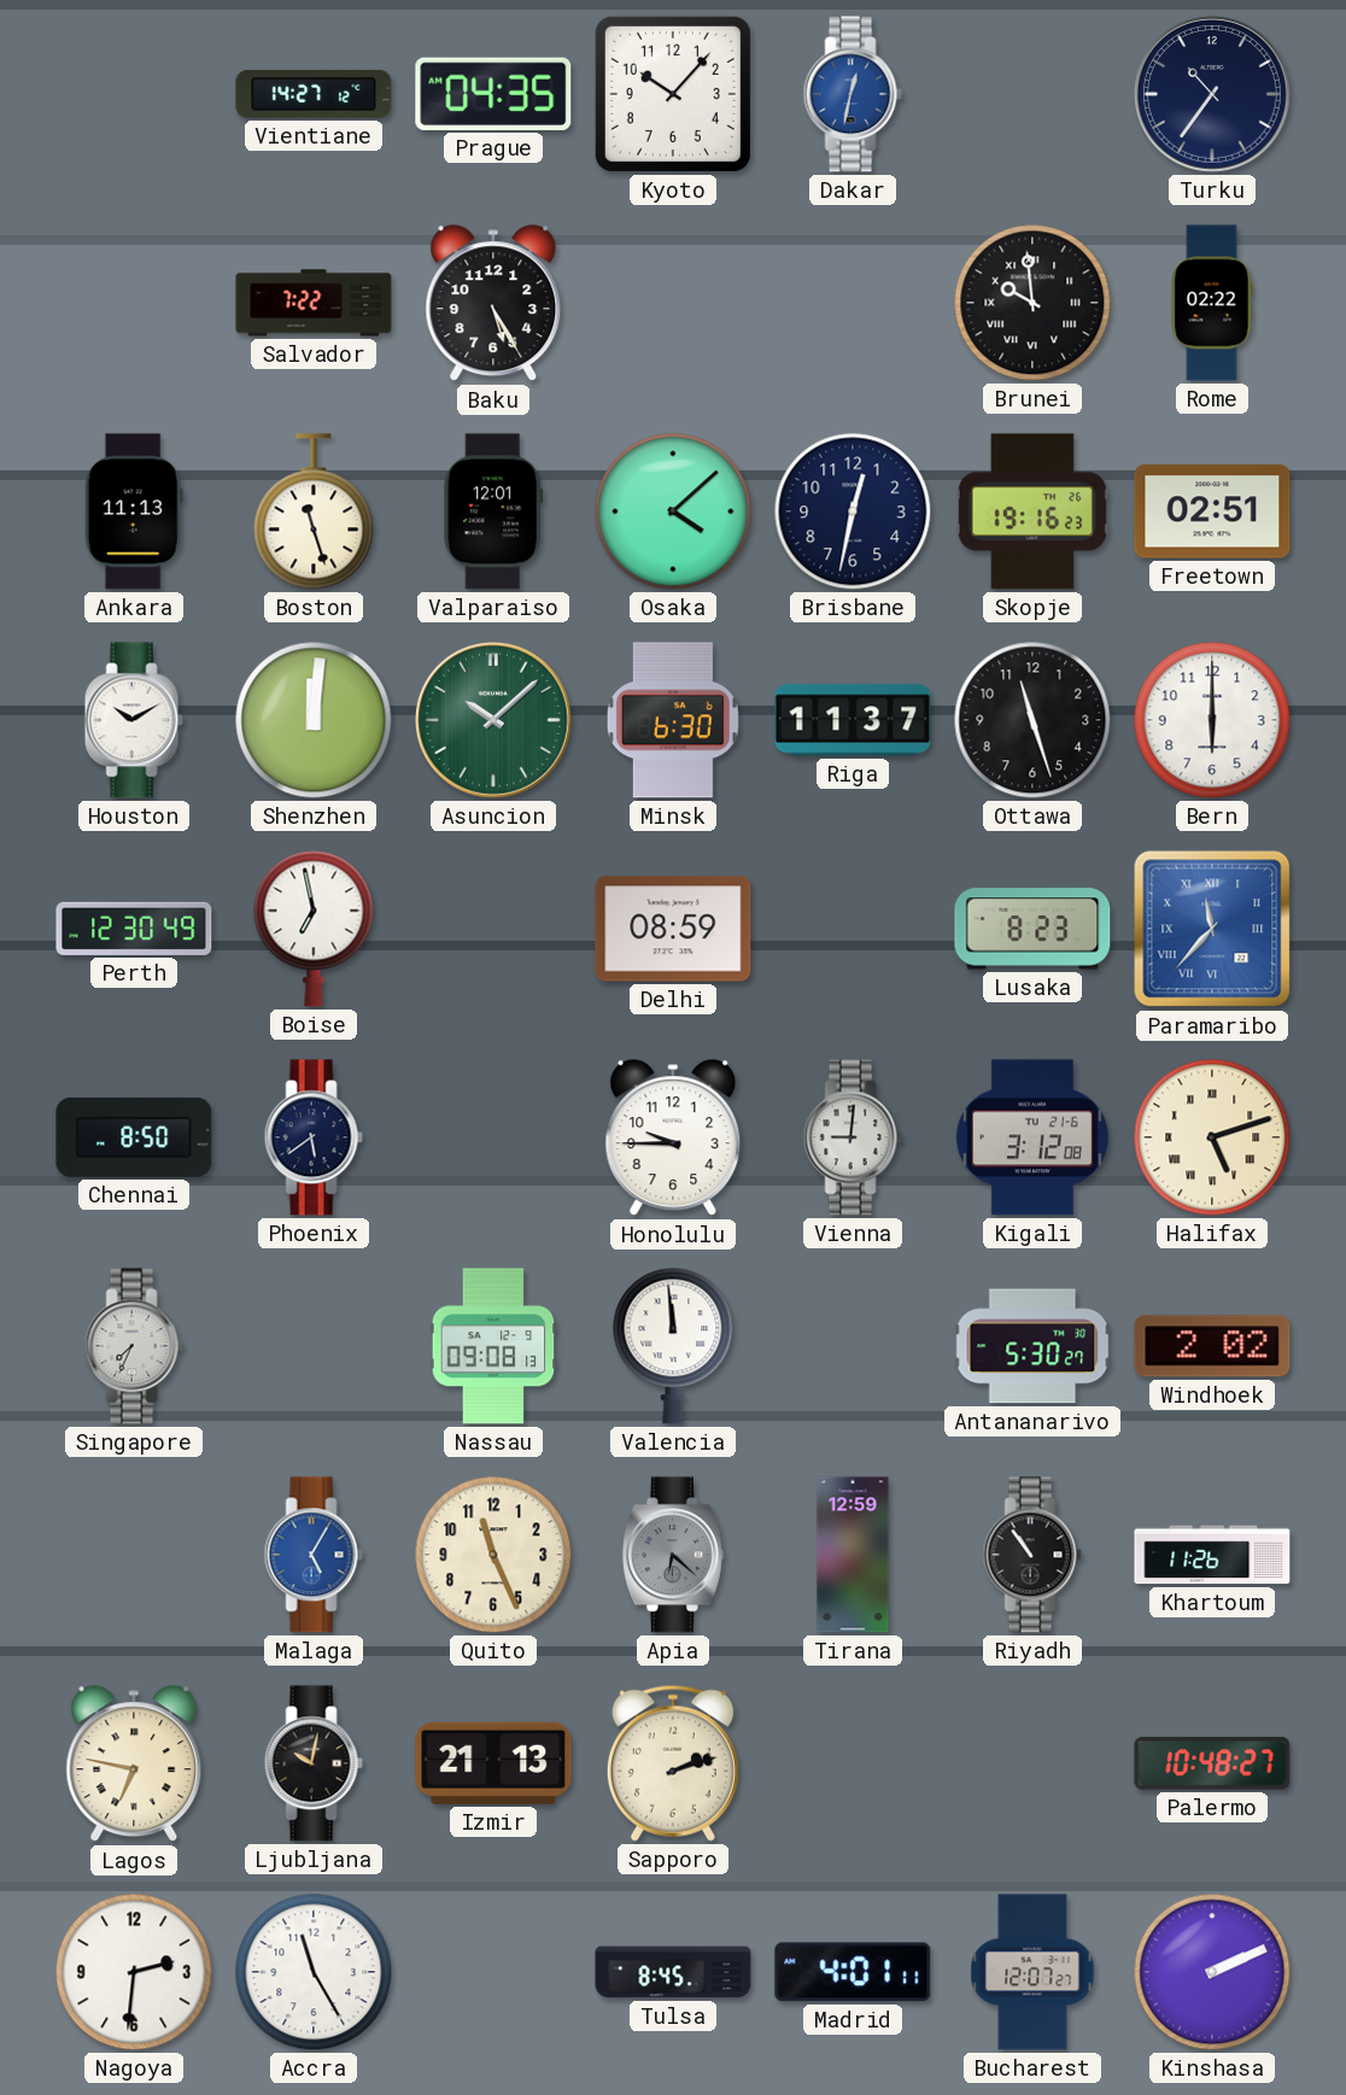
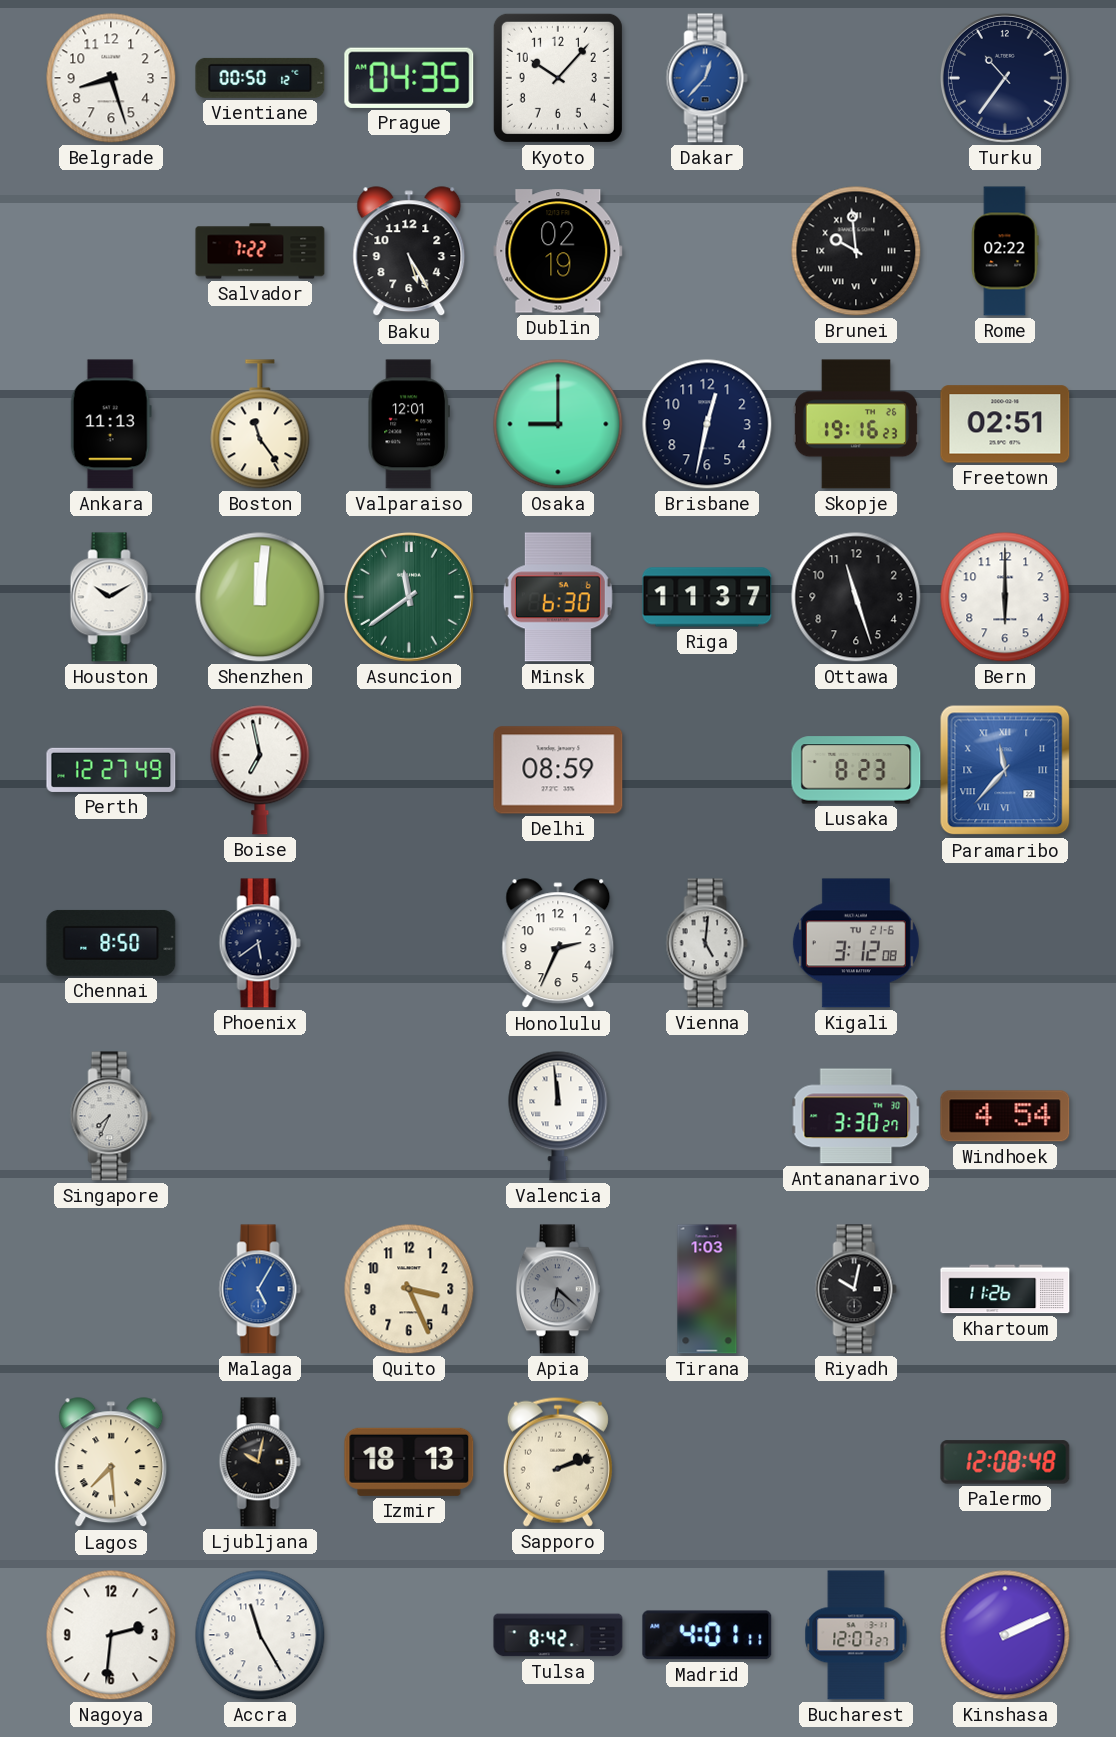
Belgrade: none -> 8:27
Vientiane: 14:27 -> 00:50
Dakar: 12:32 -> 12:37
Dublin: none -> 02:19
Boston: 11:27 -> 11:24
Osaka: 4:08 -> 9:00
Asuncion: 10:08 -> 11:39
Perth: 12:30 -> 12:27
Honolulu: 9:45 -> 2:34
Vienna: 9:01 -> 5:01
Halifax: 5:12 -> none
Nassau: 09:08 -> none
Antananarivo: 5:30 -> 3:30
Windhoek: 2:02 -> 4:54
Quito: 11:26 -> 3:26
Tirana: 12:59 -> 1:03
Riyadh: 10:54 -> 10:02
Lagos: 6:47 -> 7:29
Izmir: 21:13 -> 18:13
Palermo: 10:48 -> 12:08
Tulsa: 8:45 -> 8:42
